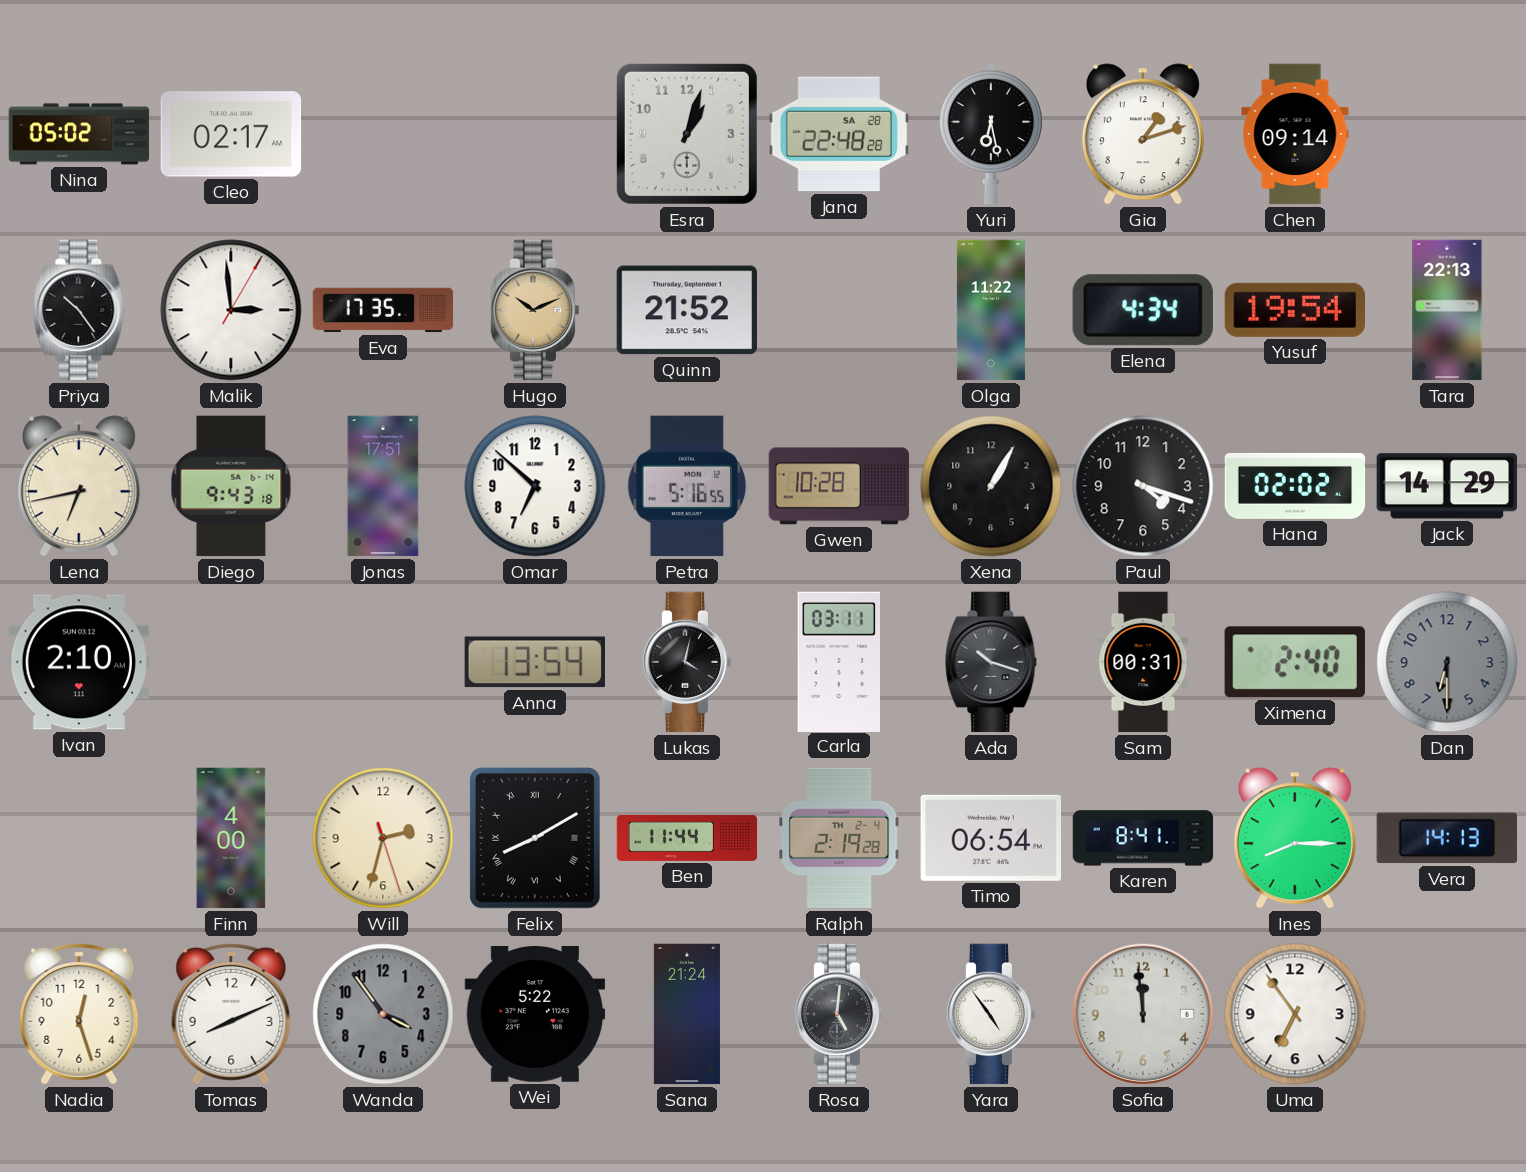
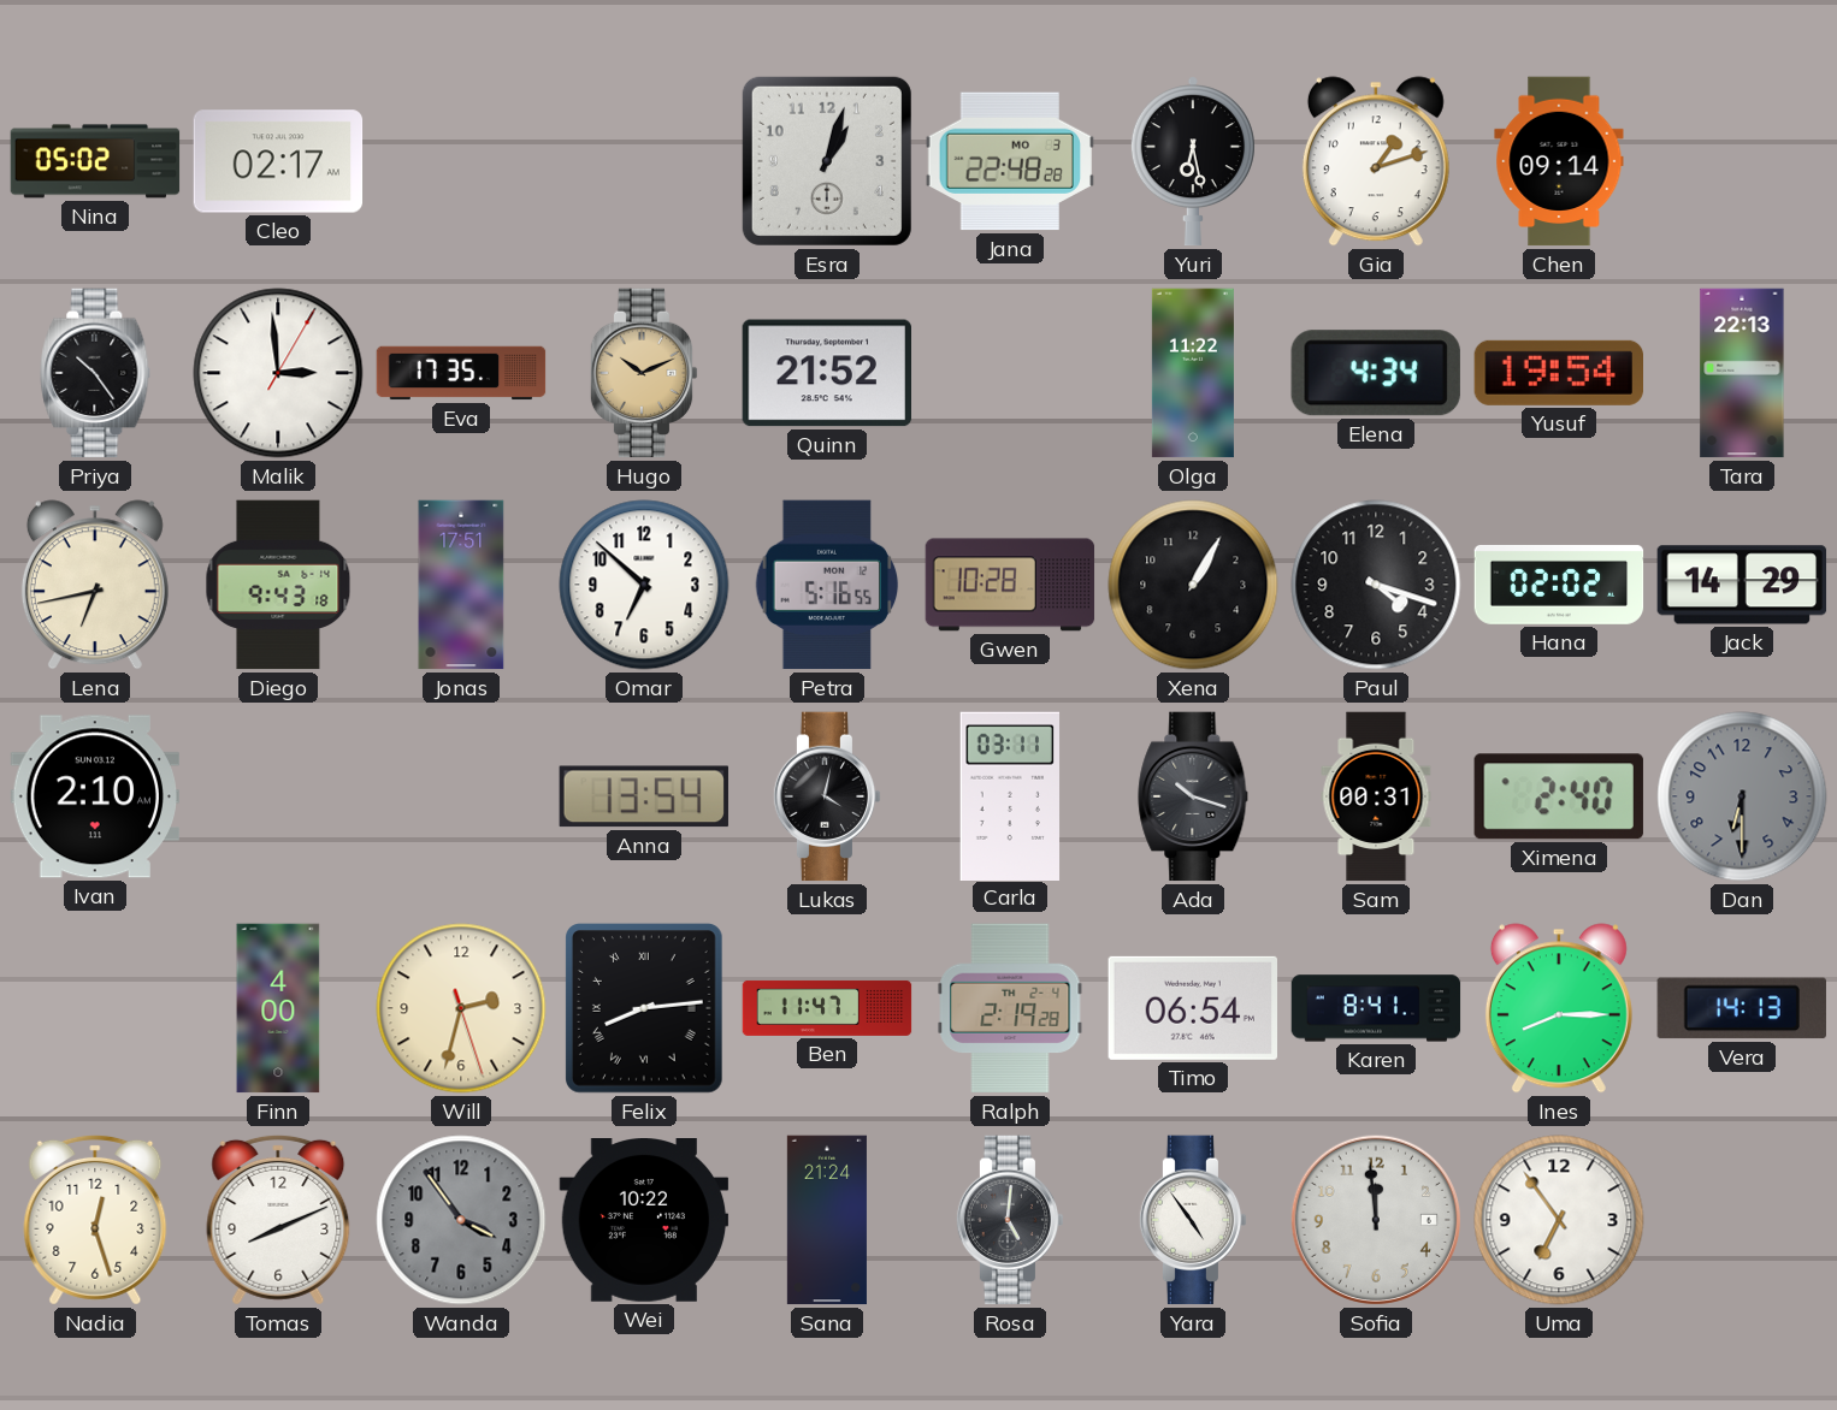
Jana date: SA 28 -> MO 3
Felix: 8:10 -> 8:14
Ben: 11:44 -> 11:47
Wei: 5:22 -> 10:22
